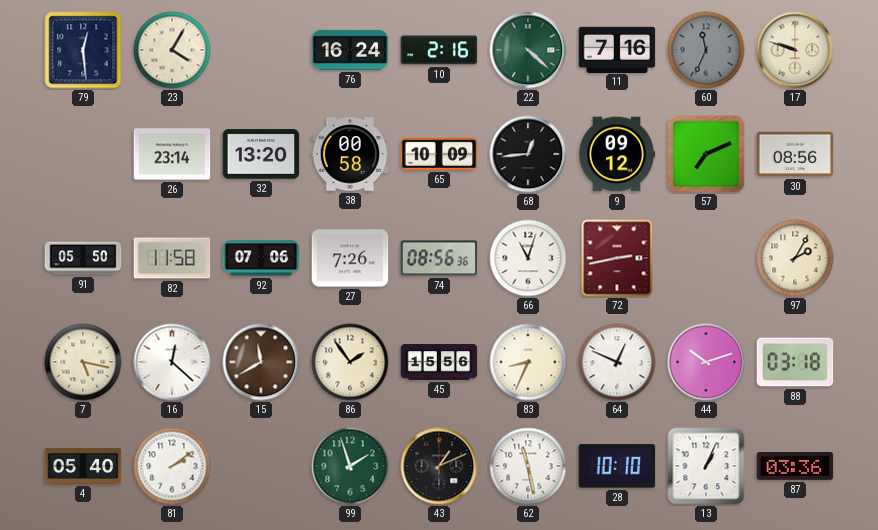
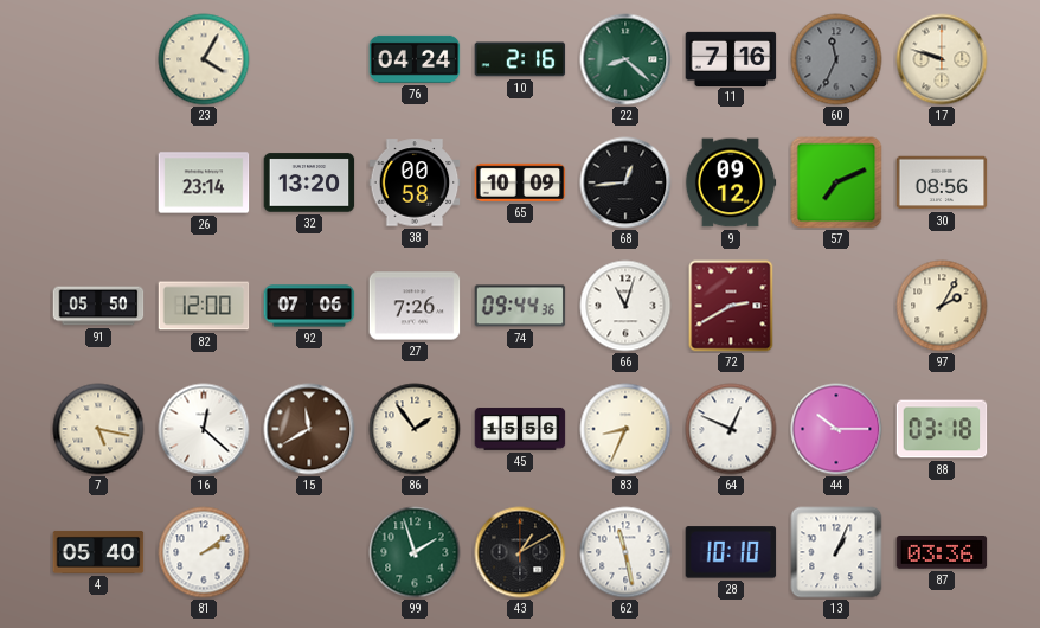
79: 12:29 -> none
76: 16:24 -> 04:24
22: 4:22 -> 8:22
82: 11:58 -> 12:00
74: 08:56 -> 09:44
72: 2:43 -> 2:40
44: 10:12 -> 10:15
43: 1:11 -> 1:10
